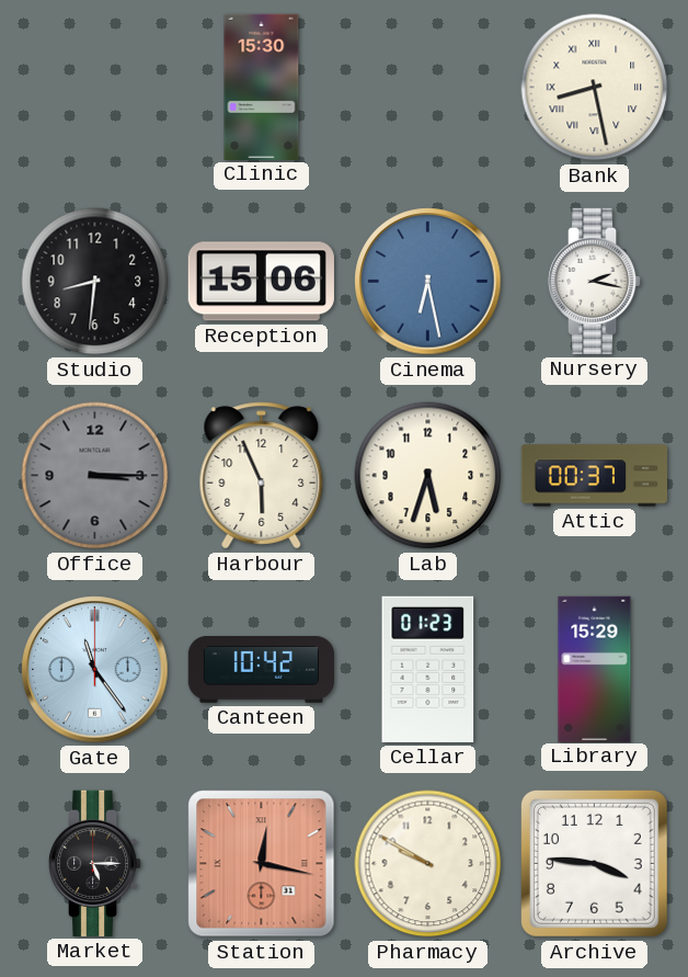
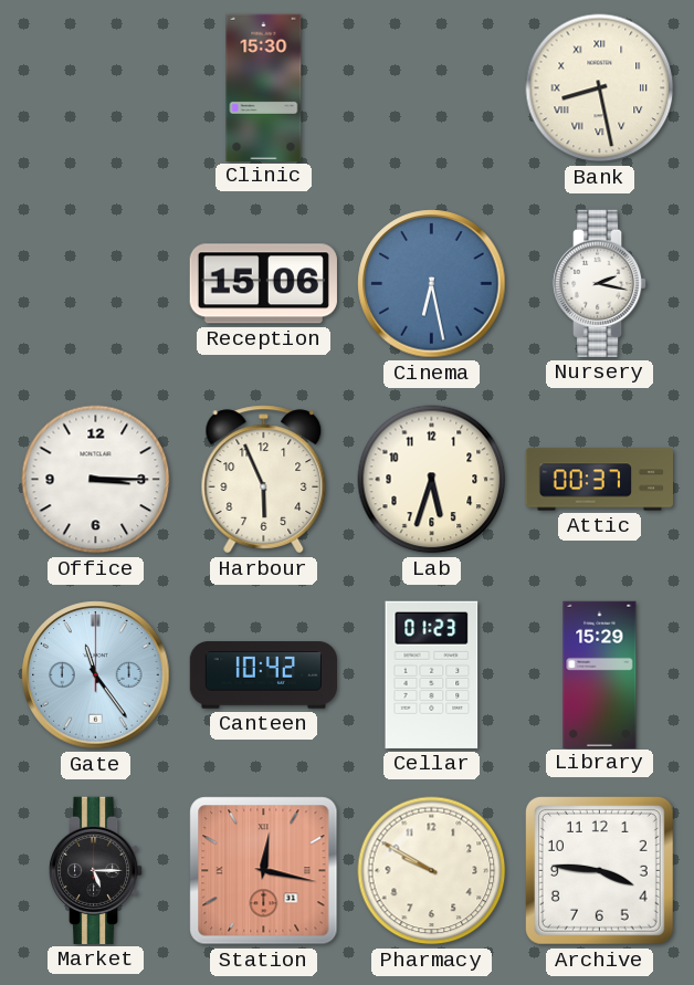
Studio: 8:31 -> none
Office dial: grey -> white
